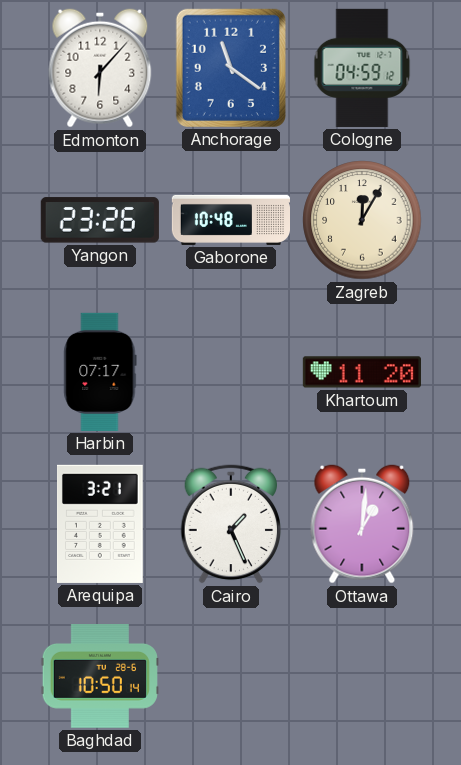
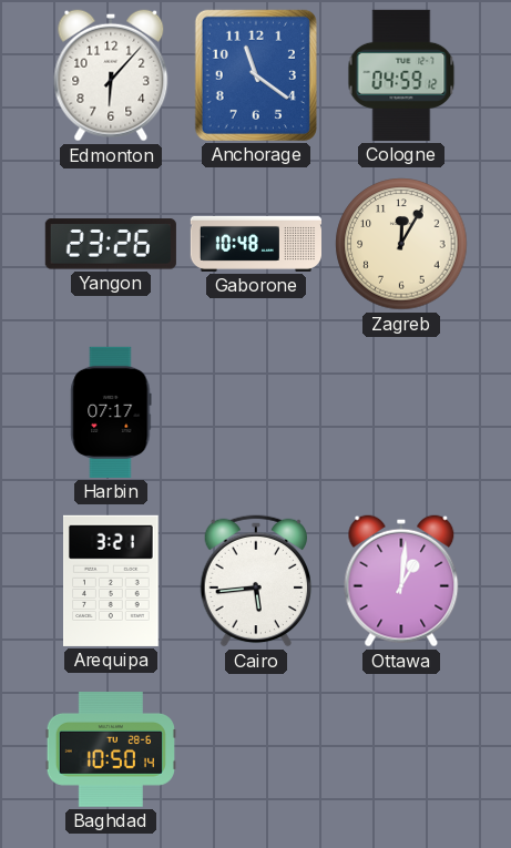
Khartoum: 11:20 -> none
Cairo: 1:26 -> 5:44
